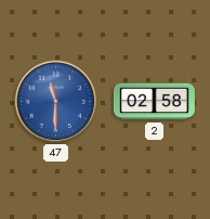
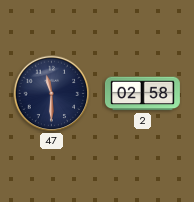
47 dial: blue -> navy
